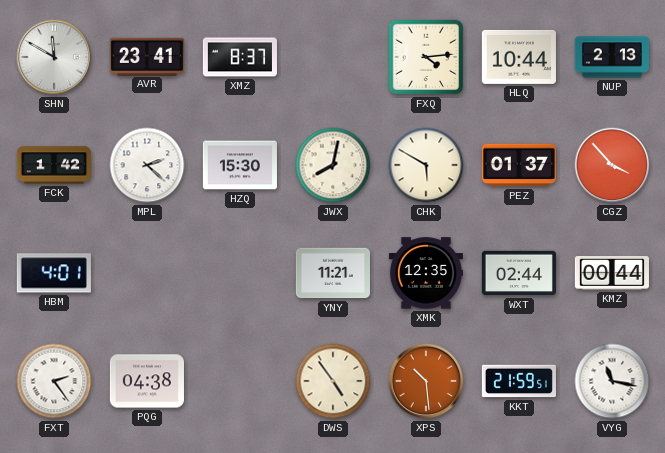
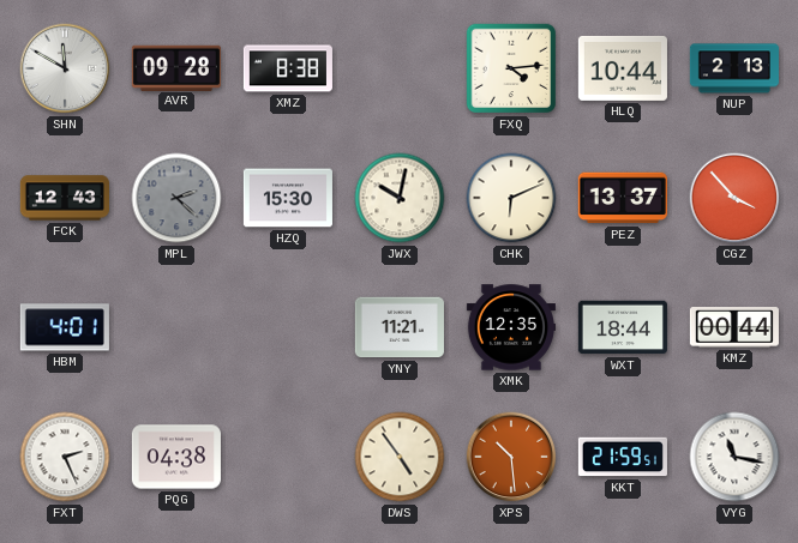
AVR: 23:41 -> 09:28
XMZ: 8:37 -> 8:38
FCK: 1:42 -> 12:43
MPL dial: white -> grey
JWX: 8:02 -> 10:02
CHK: 5:50 -> 6:11
PEZ: 01:37 -> 13:37
WXT: 02:44 -> 18:44
FXT: 2:24 -> 2:26
